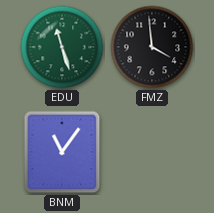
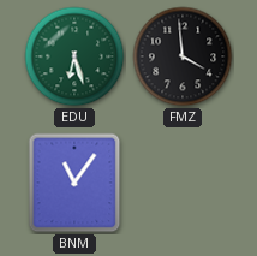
EDU: 11:27 -> 6:27
